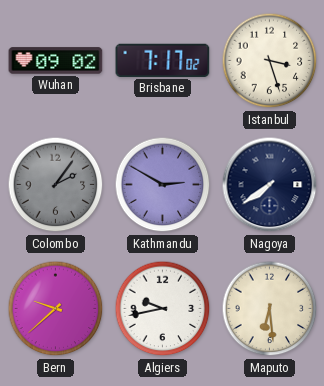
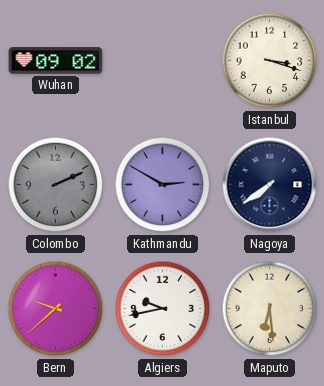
Brisbane: 7:17 -> none
Istanbul: 3:27 -> 3:18
Colombo: 2:06 -> 2:11
